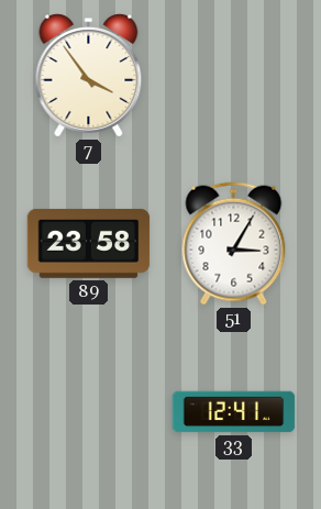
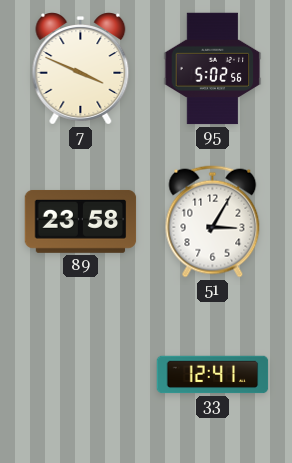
7: 3:54 -> 3:49
95: none -> 5:02
